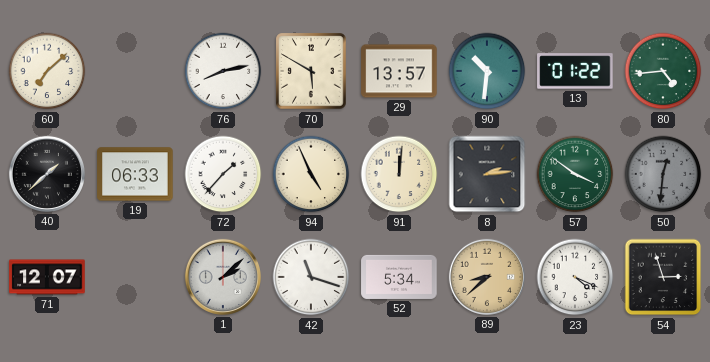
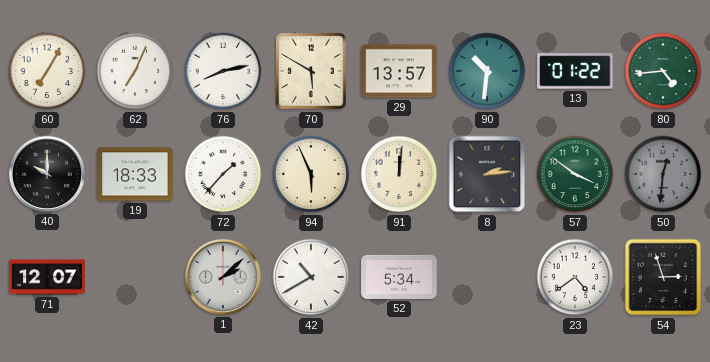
60: 7:08 -> 7:05
62: none -> 7:04
40: 1:38 -> 10:00
19: 06:33 -> 18:33
94: 4:56 -> 5:56
42: 11:18 -> 10:40
89: 8:38 -> none
23: 4:19 -> 4:39
